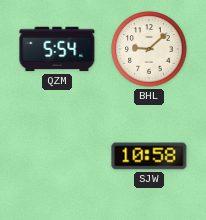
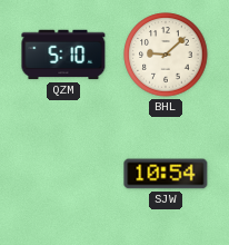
QZM: 5:54 -> 5:10
SJW: 10:58 -> 10:54
